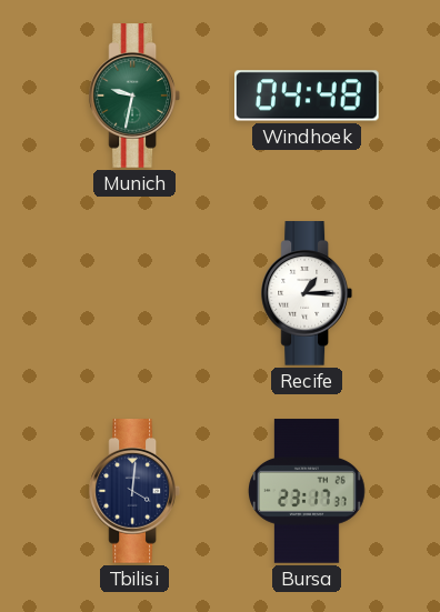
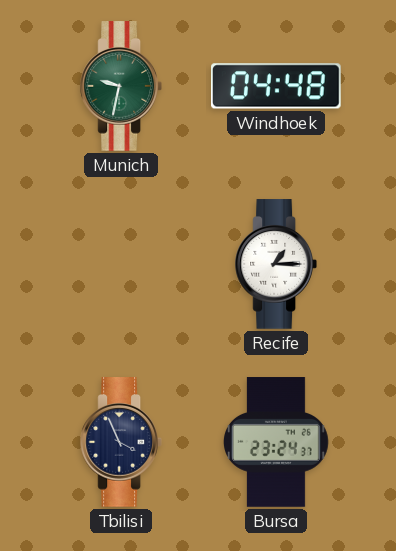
Tbilisi: 4:01 -> 3:56
Bursa: 23:17 -> 23:24
